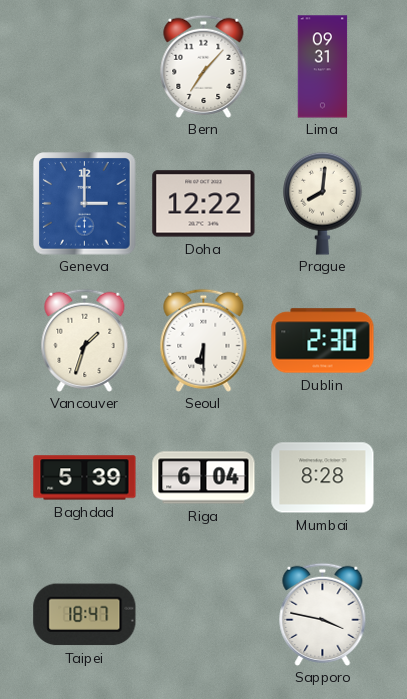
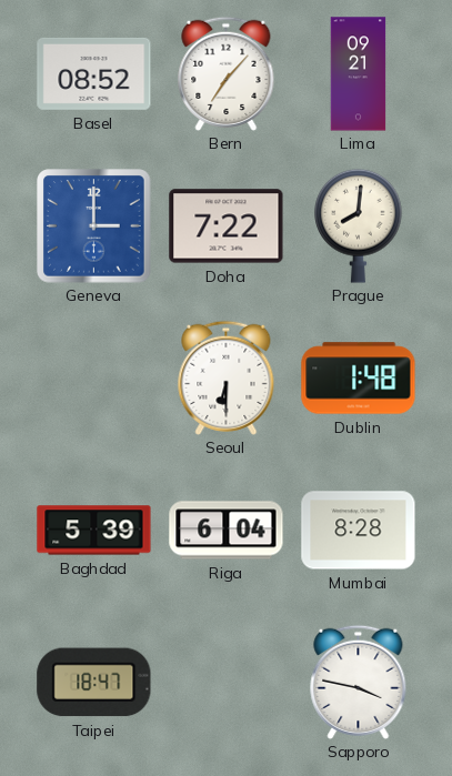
Basel: none -> 08:52
Lima: 09:31 -> 09:21
Doha: 12:22 -> 7:22
Vancouver: 1:33 -> none
Dublin: 2:30 -> 1:48
